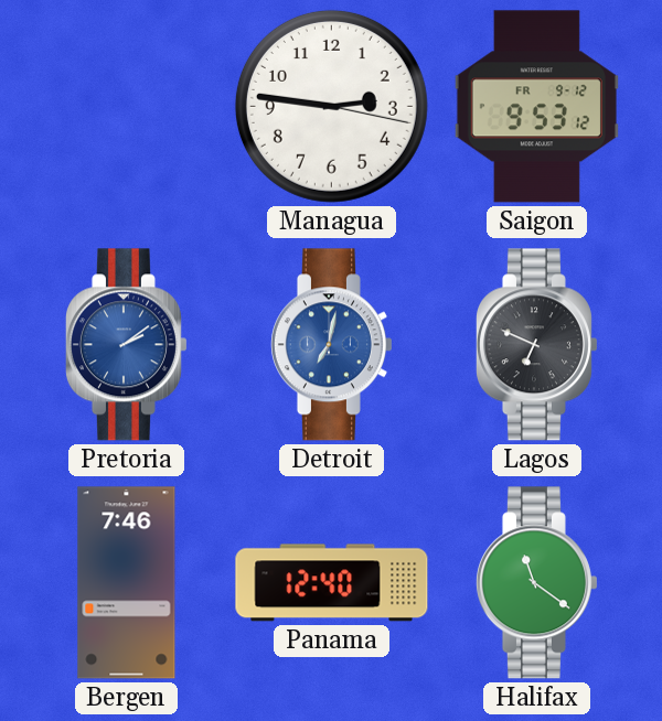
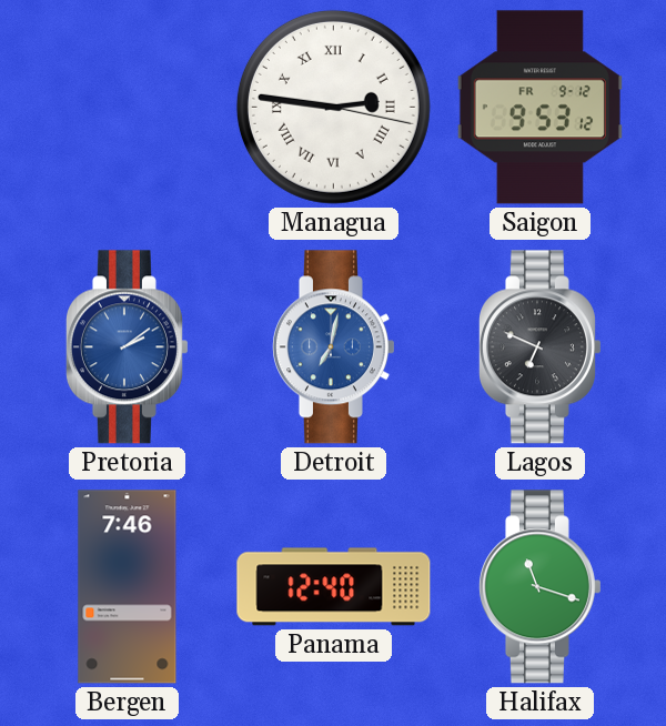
Managua numerals: Arabic -> Roman
Halifax: 11:21 -> 11:18
